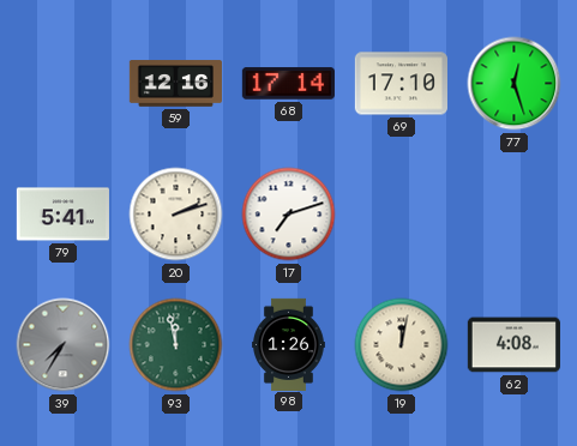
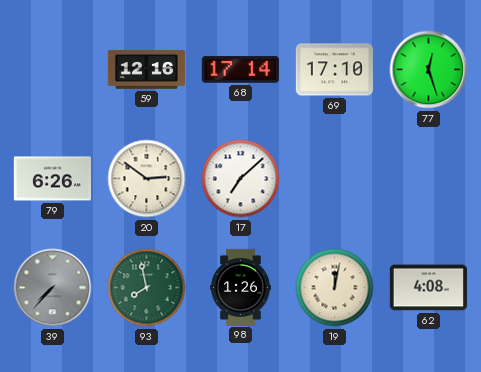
79: 5:41 -> 6:26
20: 2:12 -> 2:51
17: 7:12 -> 7:08
39: 7:35 -> 7:37
93: 11:58 -> 7:58
